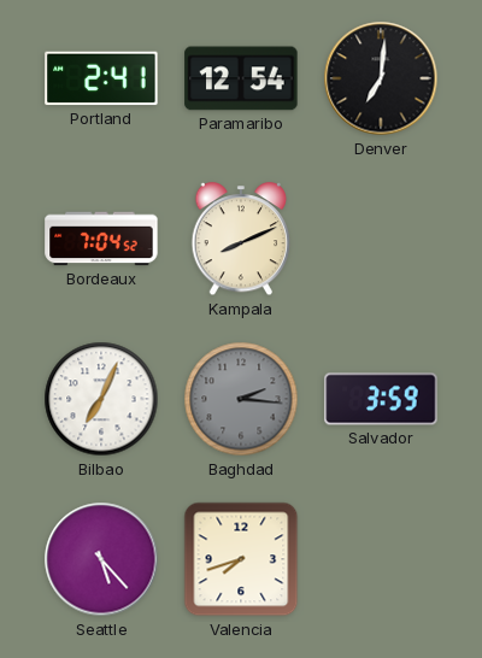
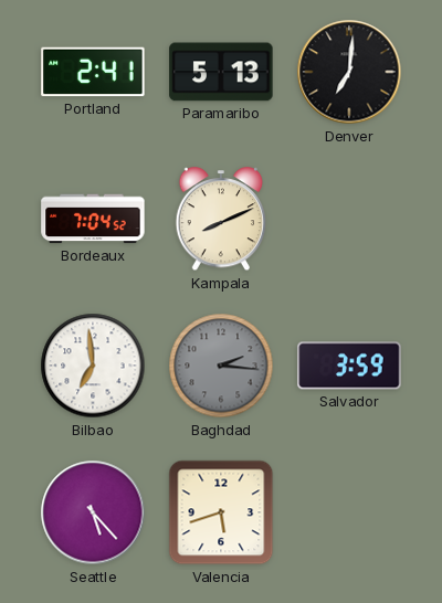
Paramaribo: 12:54 -> 5:13
Bilbao: 7:04 -> 6:59
Valencia: 7:42 -> 5:42
